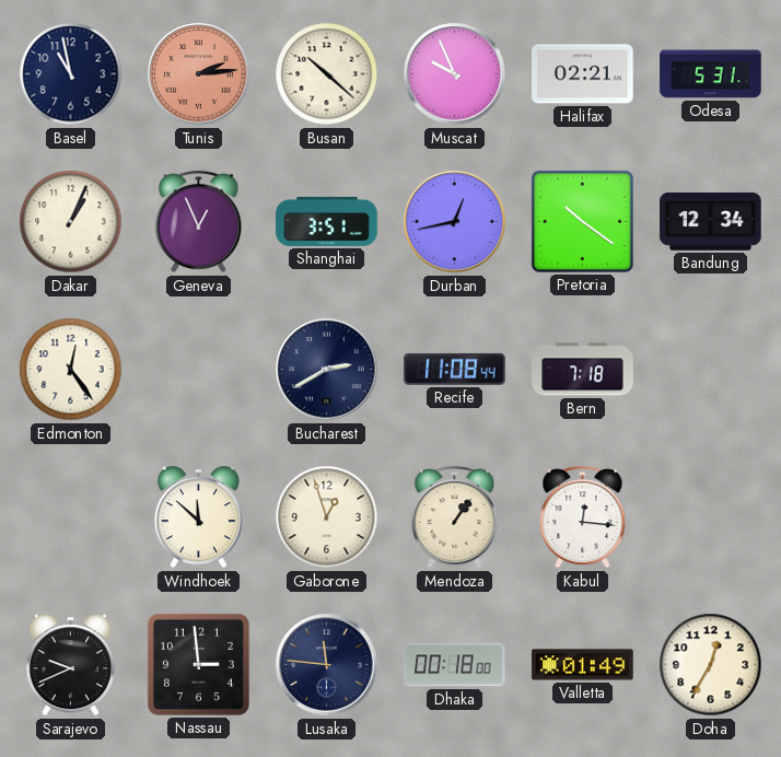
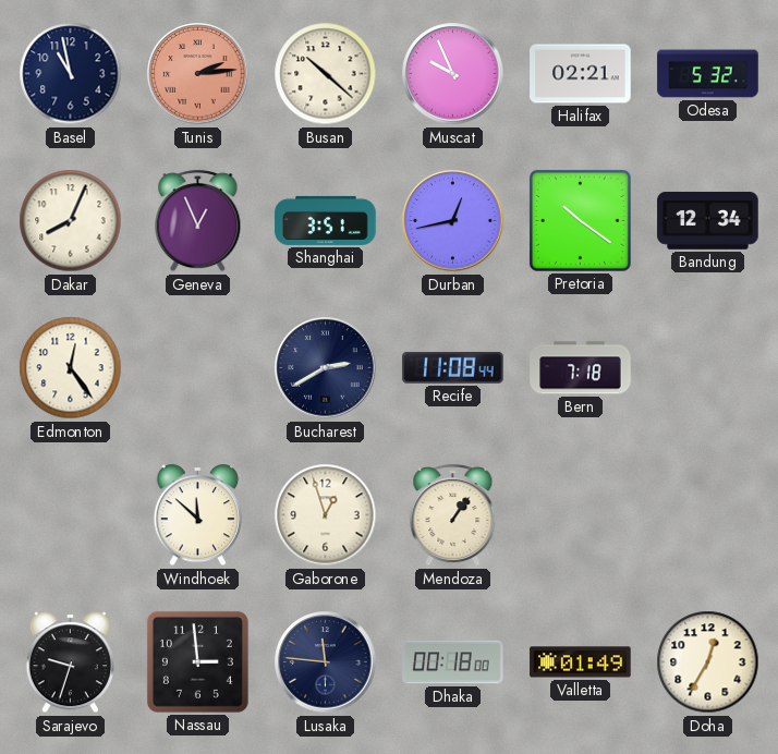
Odesa: 5:31 -> 5:32
Dakar: 1:04 -> 8:04
Kabul: 12:16 -> none
Sarajevo: 9:41 -> 9:33
